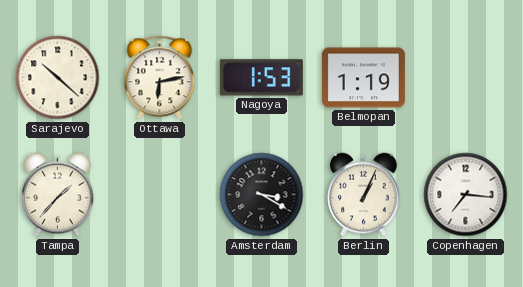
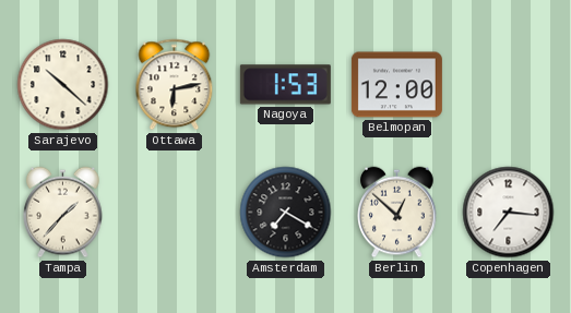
Belmopan: 1:19 -> 12:00
Amsterdam: 3:20 -> 7:20
Berlin: 1:04 -> 12:52
